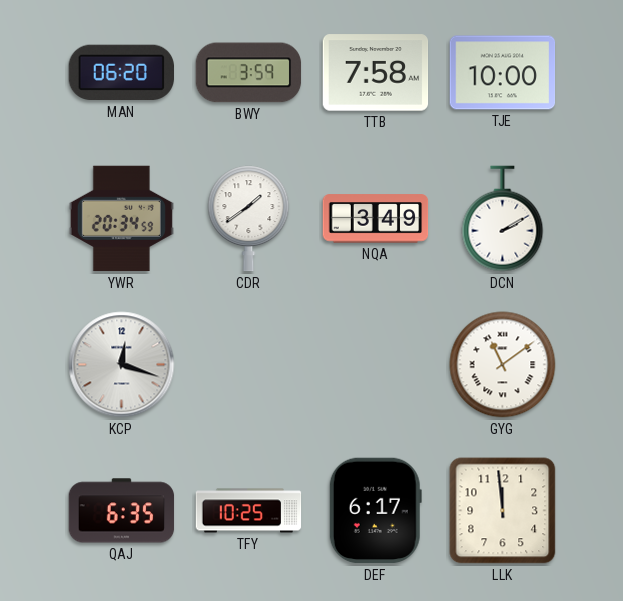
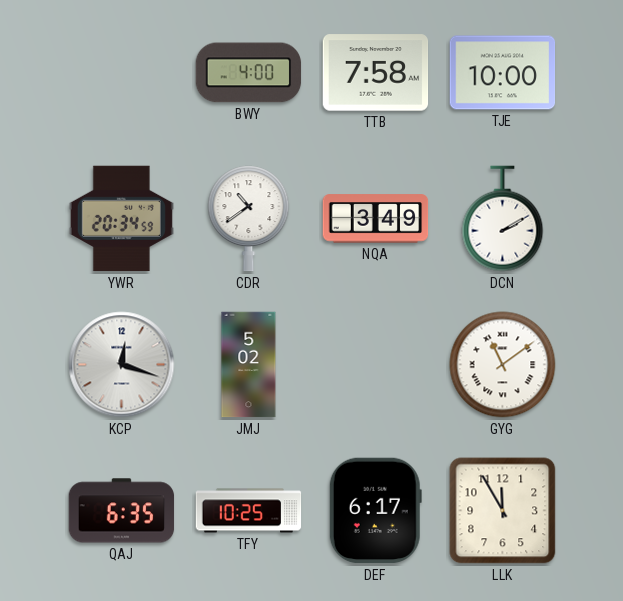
MAN: 06:20 -> none
BWY: 3:59 -> 4:00
CDR: 1:39 -> 10:39
JMJ: none -> 5:02
LLK: 11:59 -> 11:55
